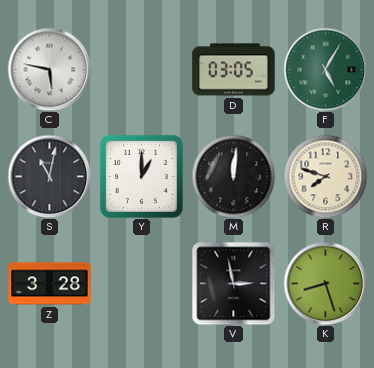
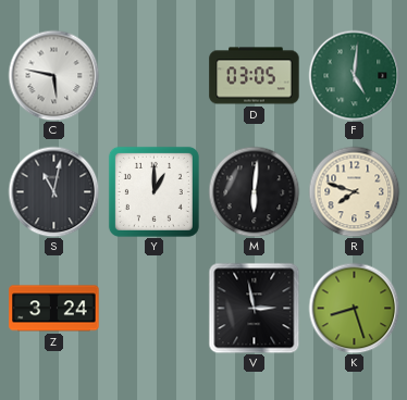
F: 5:05 -> 5:01
M: 12:01 -> 6:01
Z: 3:28 -> 3:24
